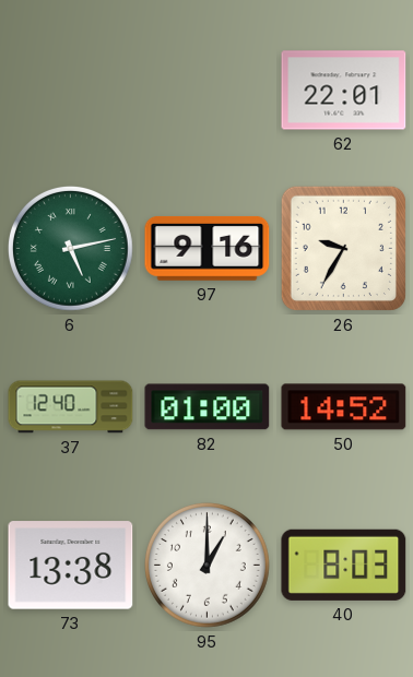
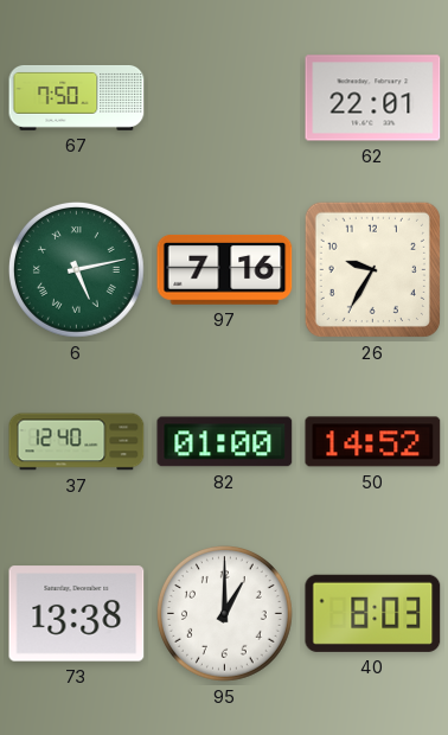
67: none -> 7:50
97: 9:16 -> 7:16
